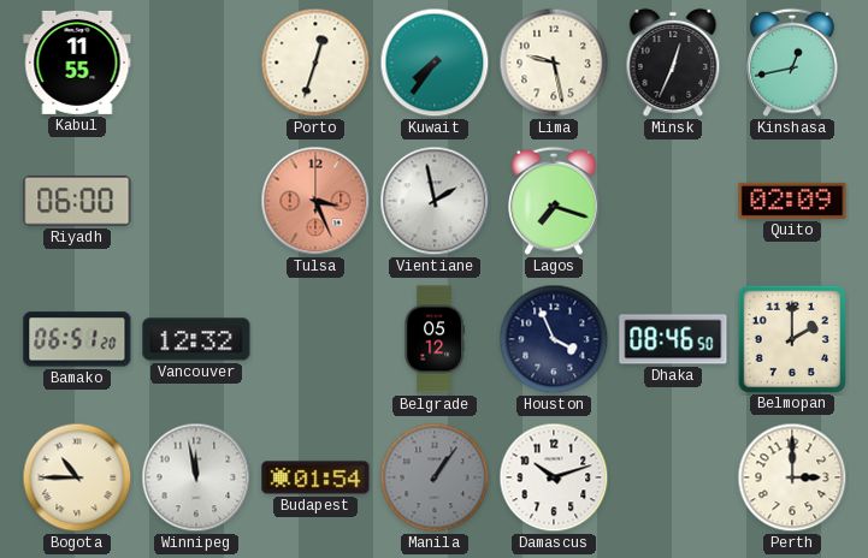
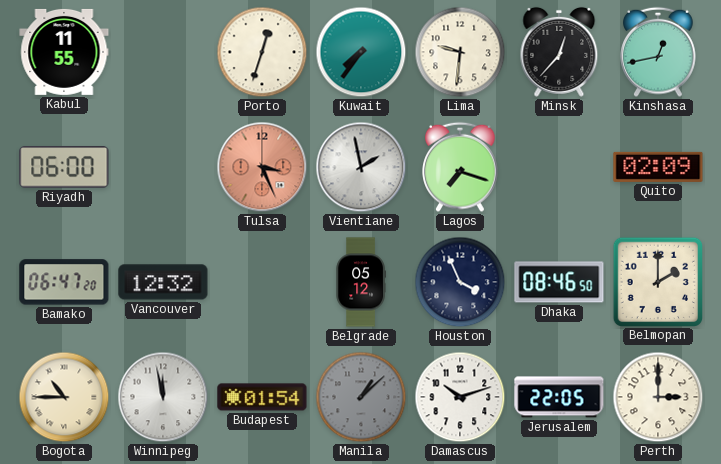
Lima: 9:28 -> 9:31
Minsk: 12:34 -> 12:37
Bamako: 06:51 -> 06:47
Manila: 1:06 -> 1:08
Jerusalem: none -> 22:05
